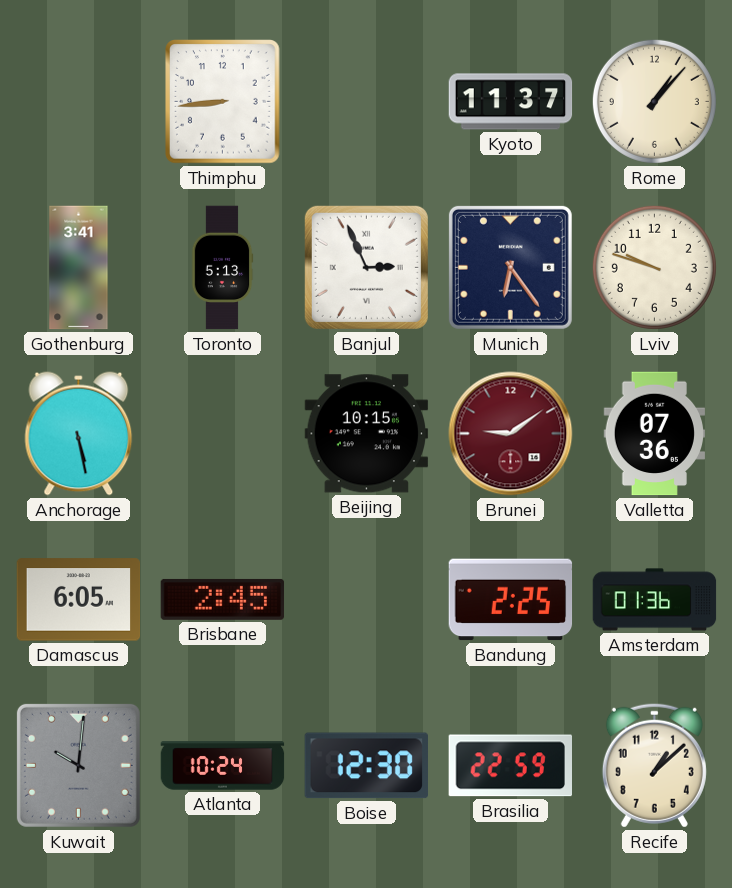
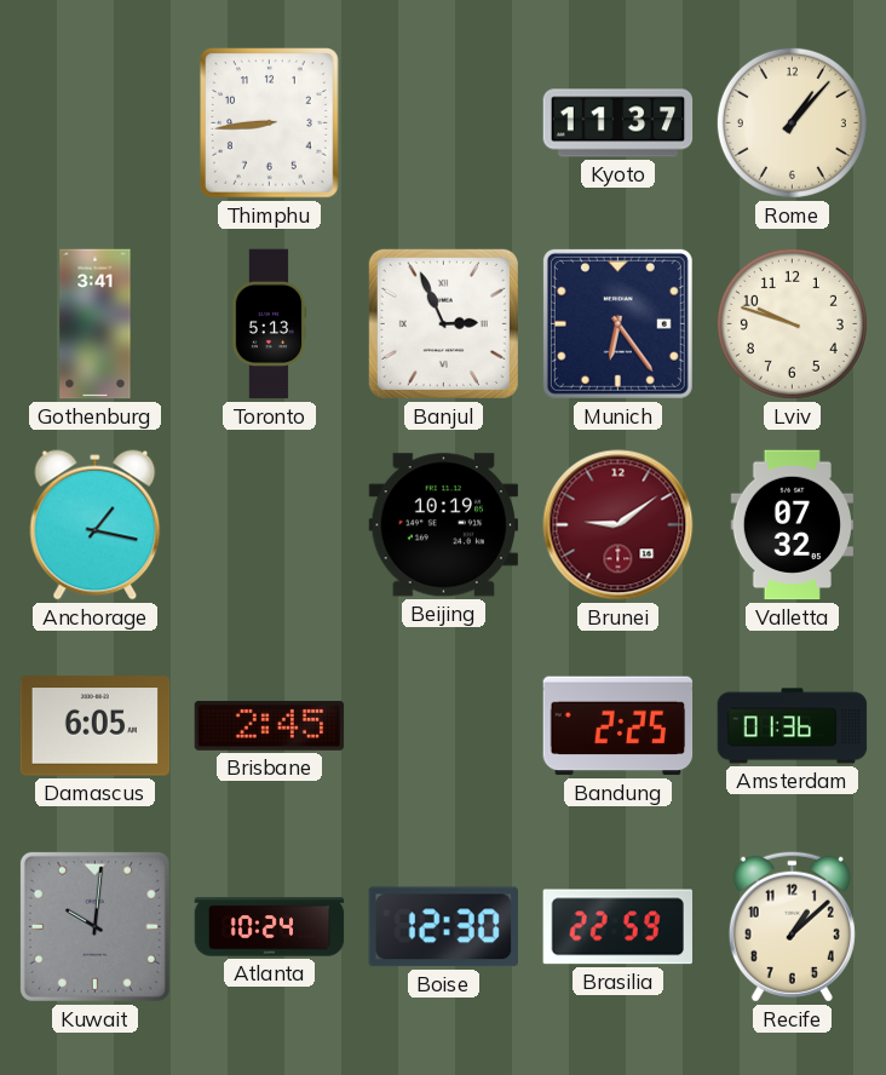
Anchorage: 5:28 -> 1:17
Beijing: 10:15 -> 10:19
Valletta: 07:36 -> 07:32
